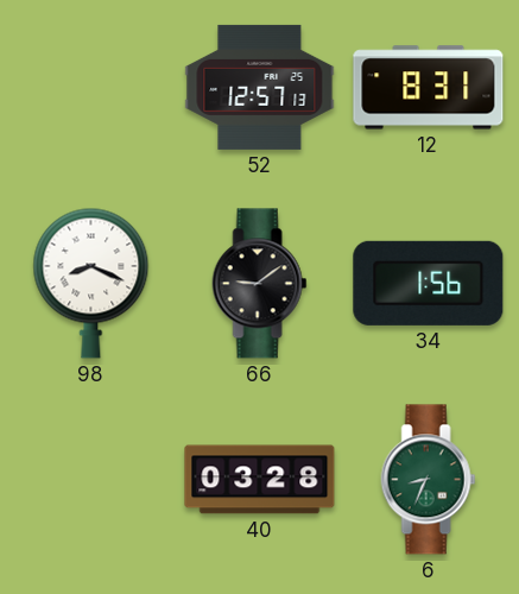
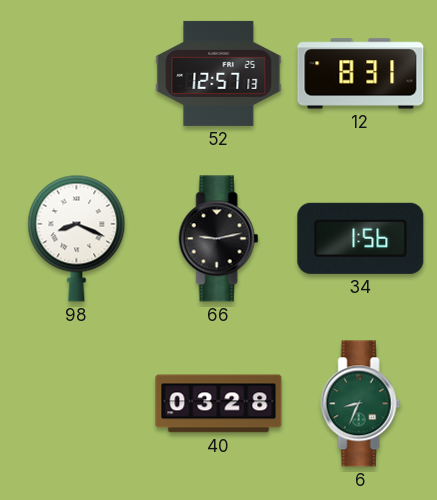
66: 9:09 -> 9:13
